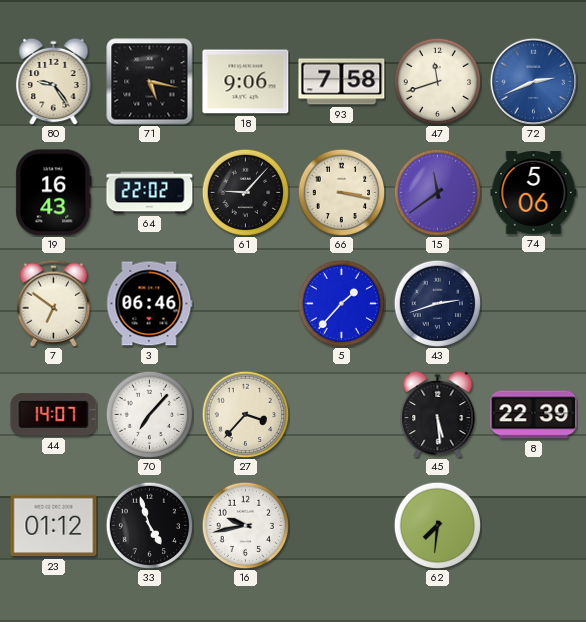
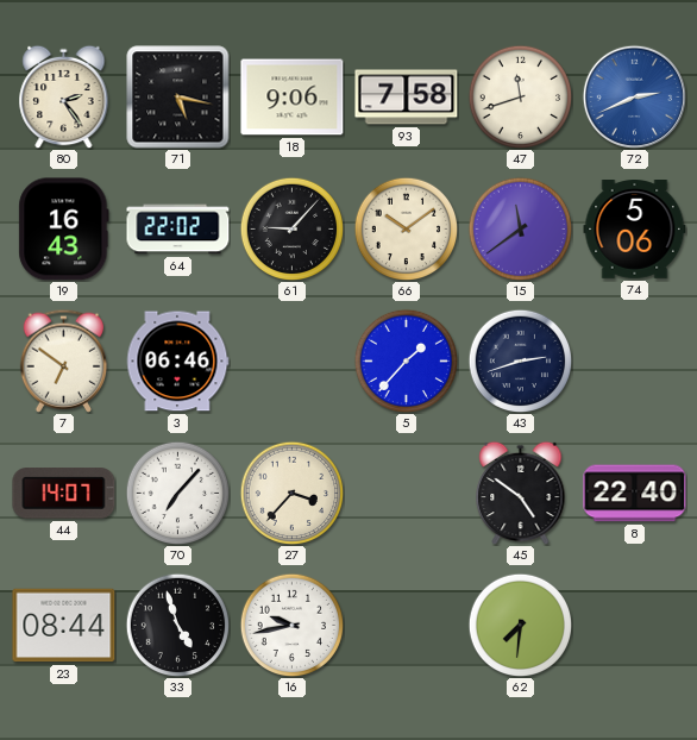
80: 9:24 -> 2:24
66: 3:17 -> 10:09
45: 5:29 -> 4:51
8: 22:39 -> 22:40
23: 01:12 -> 08:44
